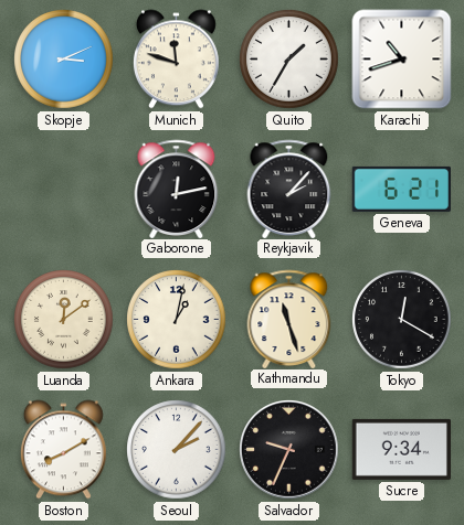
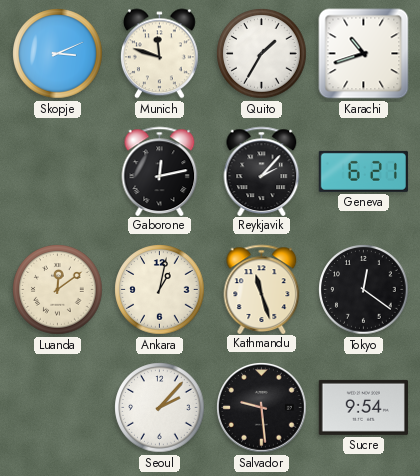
Tokyo: 12:20 -> 12:21
Boston: 8:10 -> none
Salvador: 9:34 -> 9:29
Sucre: 9:34 -> 9:54
